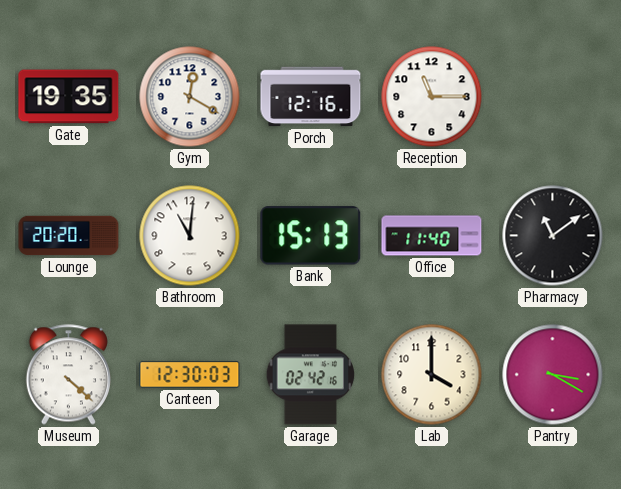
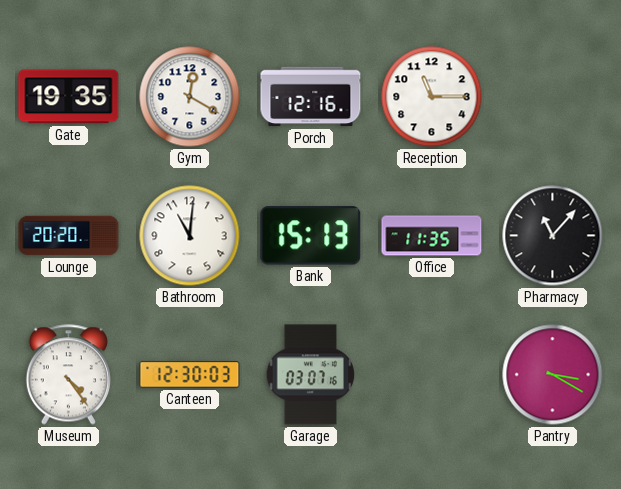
Office: 11:40 -> 11:35
Pharmacy: 11:09 -> 11:07
Museum: 4:22 -> 4:24
Garage: 02:42 -> 03:07
Lab: 4:00 -> none
